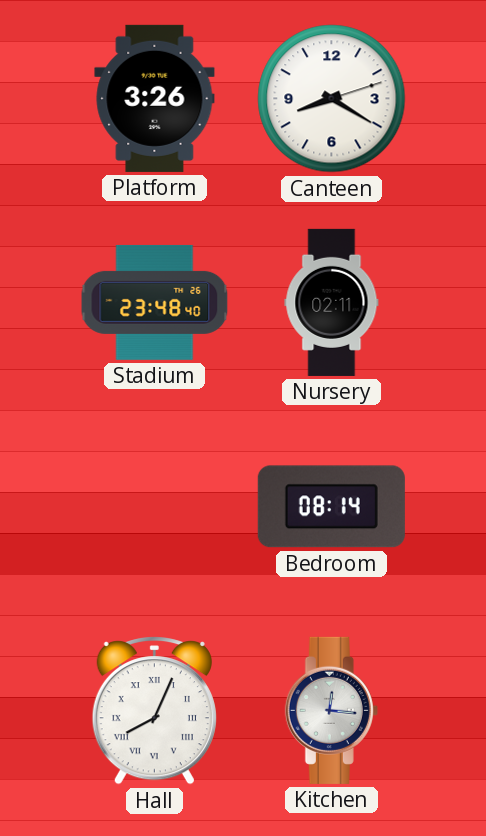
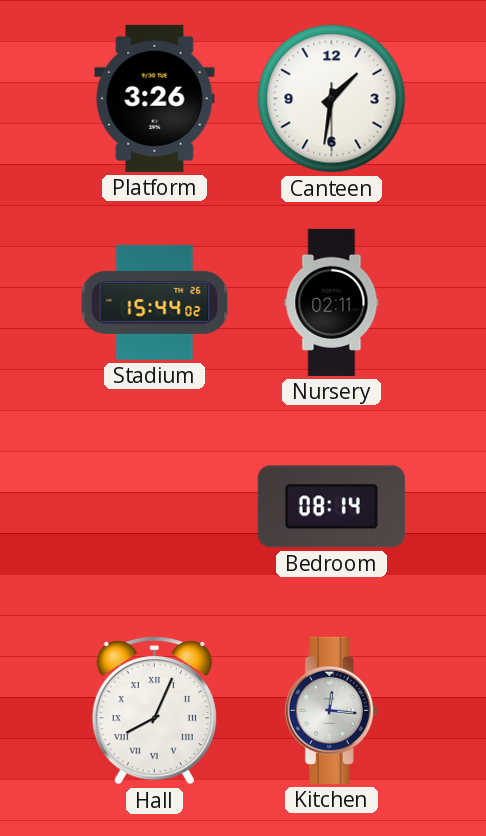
Canteen: 8:20 -> 1:31
Stadium: 23:48 -> 15:44
